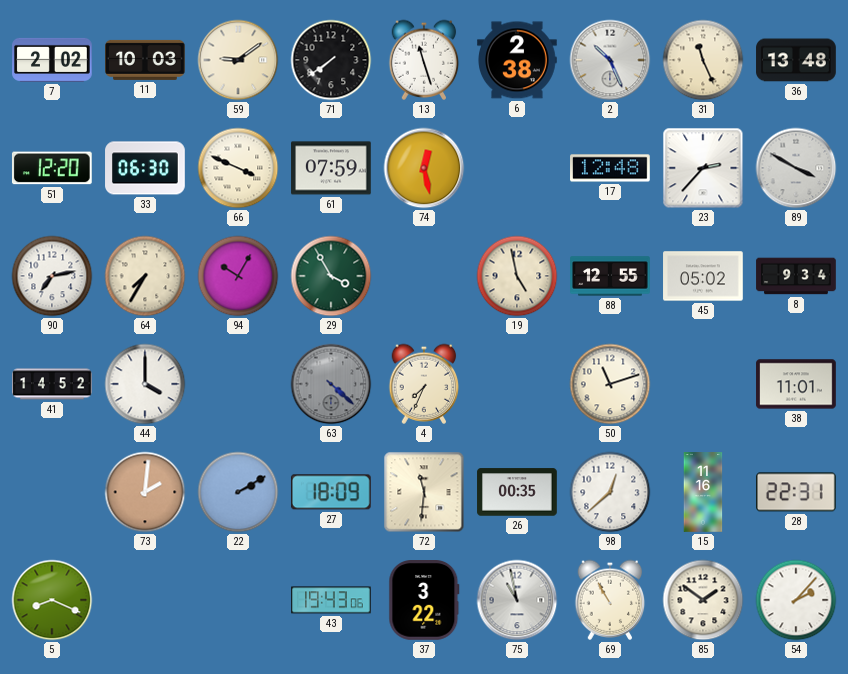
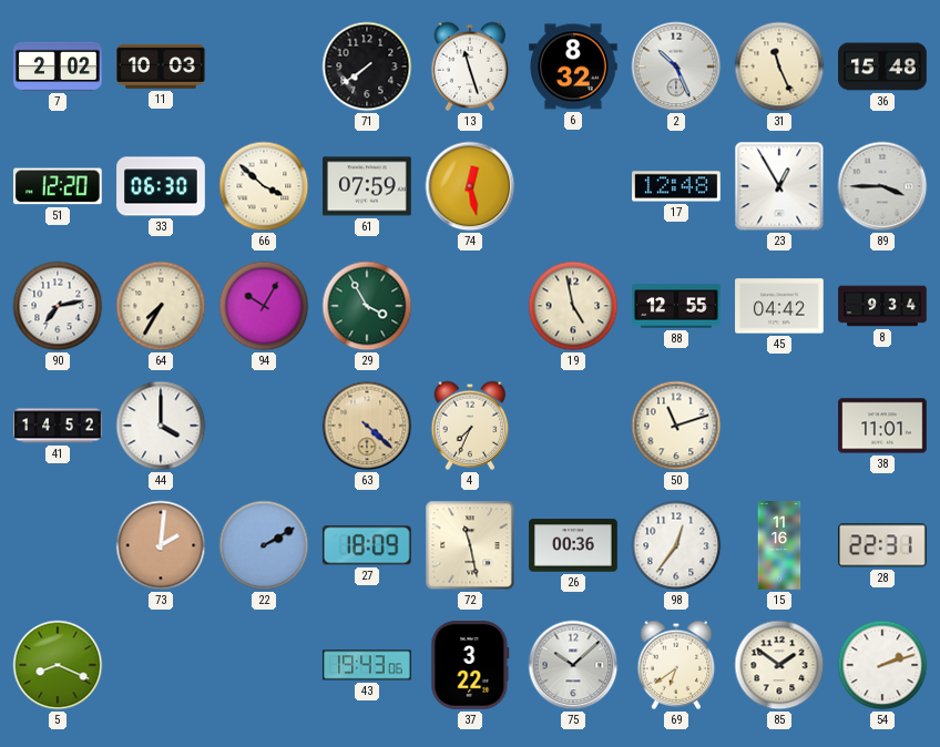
59: 9:09 -> none
6: 2:38 -> 8:32
36: 13:48 -> 15:48
66: 3:49 -> 3:52
23: 2:37 -> 12:55
89: 3:50 -> 3:45
45: 05:02 -> 04:42
63 dial: grey -> champagne
72: 11:31 -> 11:28
26: 00:35 -> 00:36
98: 12:38 -> 12:36
75: 10:58 -> 10:08
69: 10:55 -> 6:39
54: 2:07 -> 2:12
